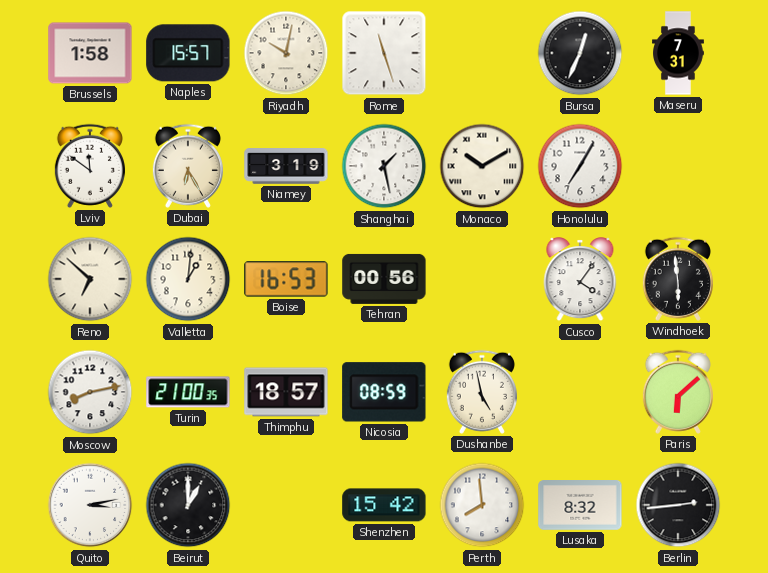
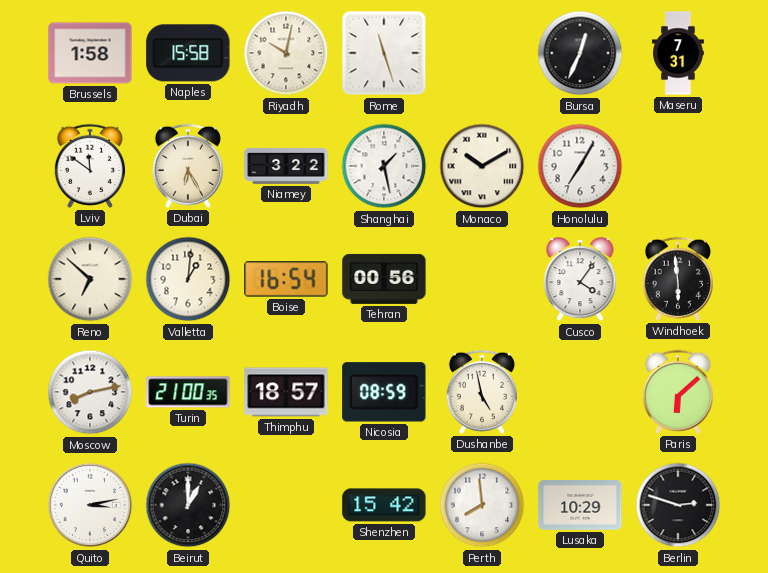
Naples: 15:57 -> 15:58
Niamey: 3:19 -> 3:22
Boise: 16:53 -> 16:54
Lusaka: 8:32 -> 10:29
Berlin: 2:44 -> 2:48
